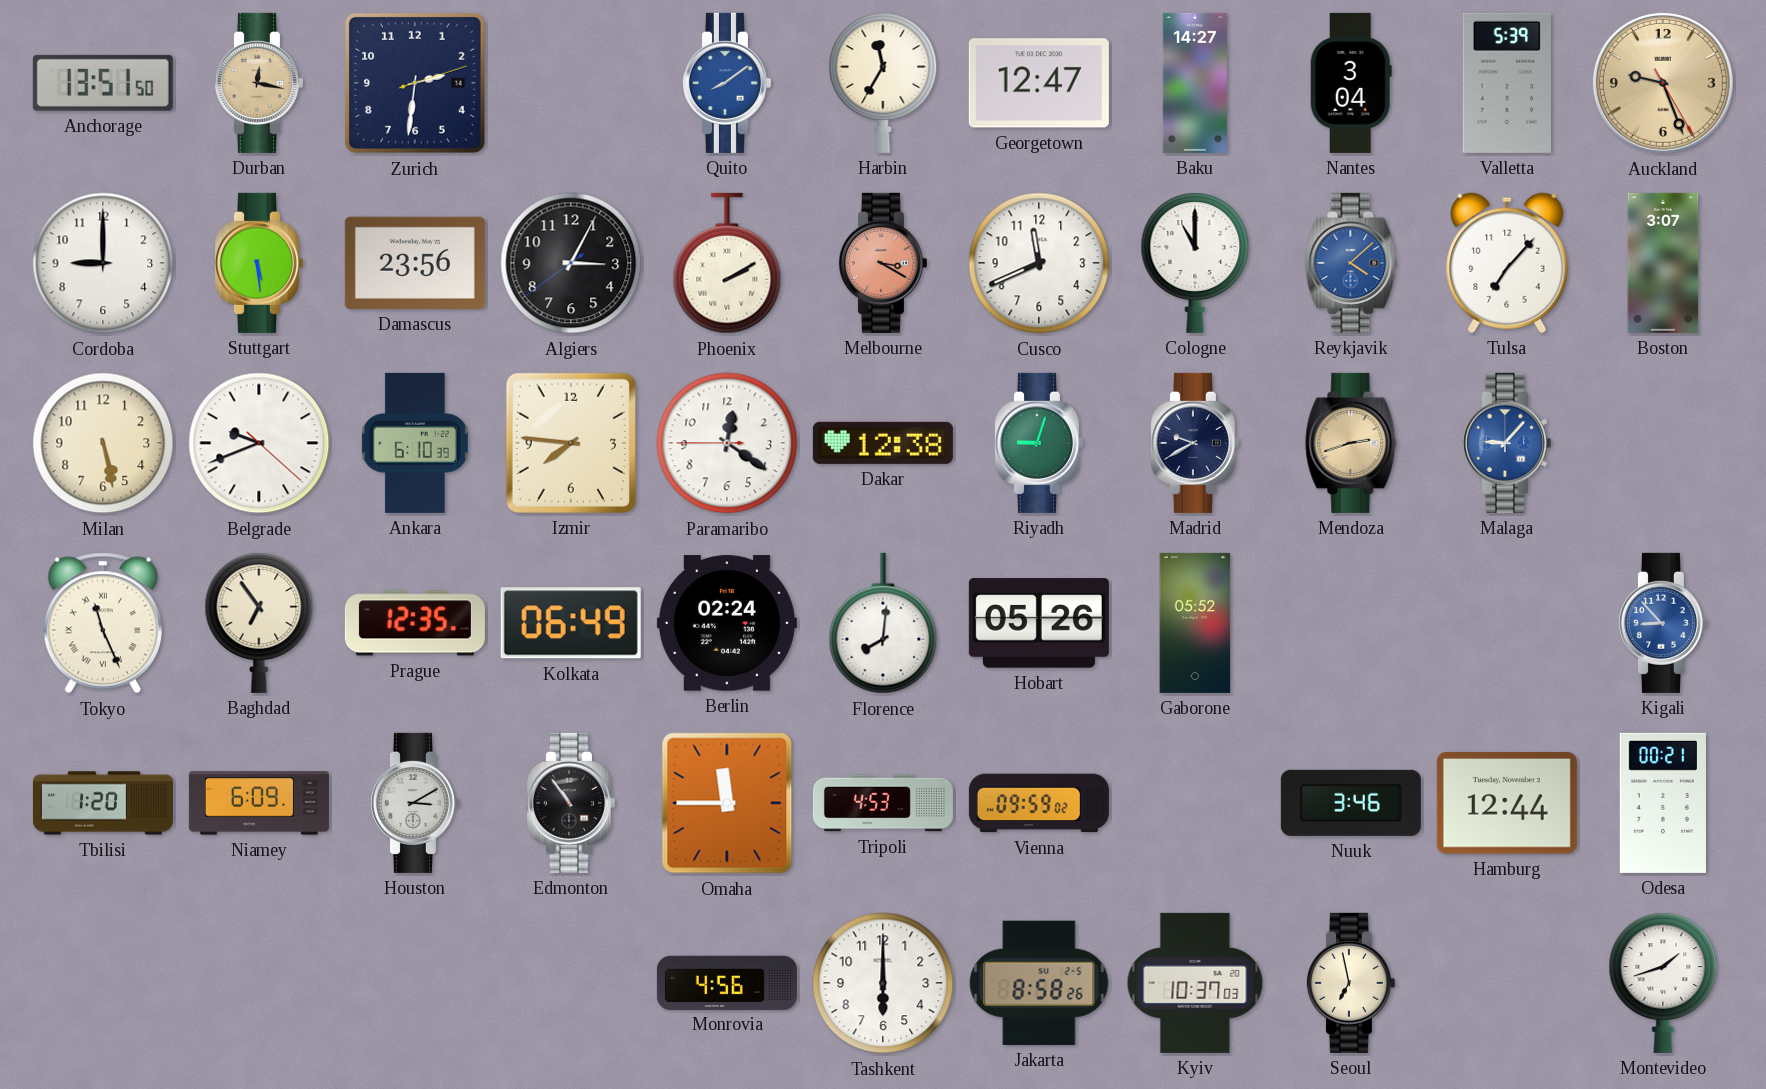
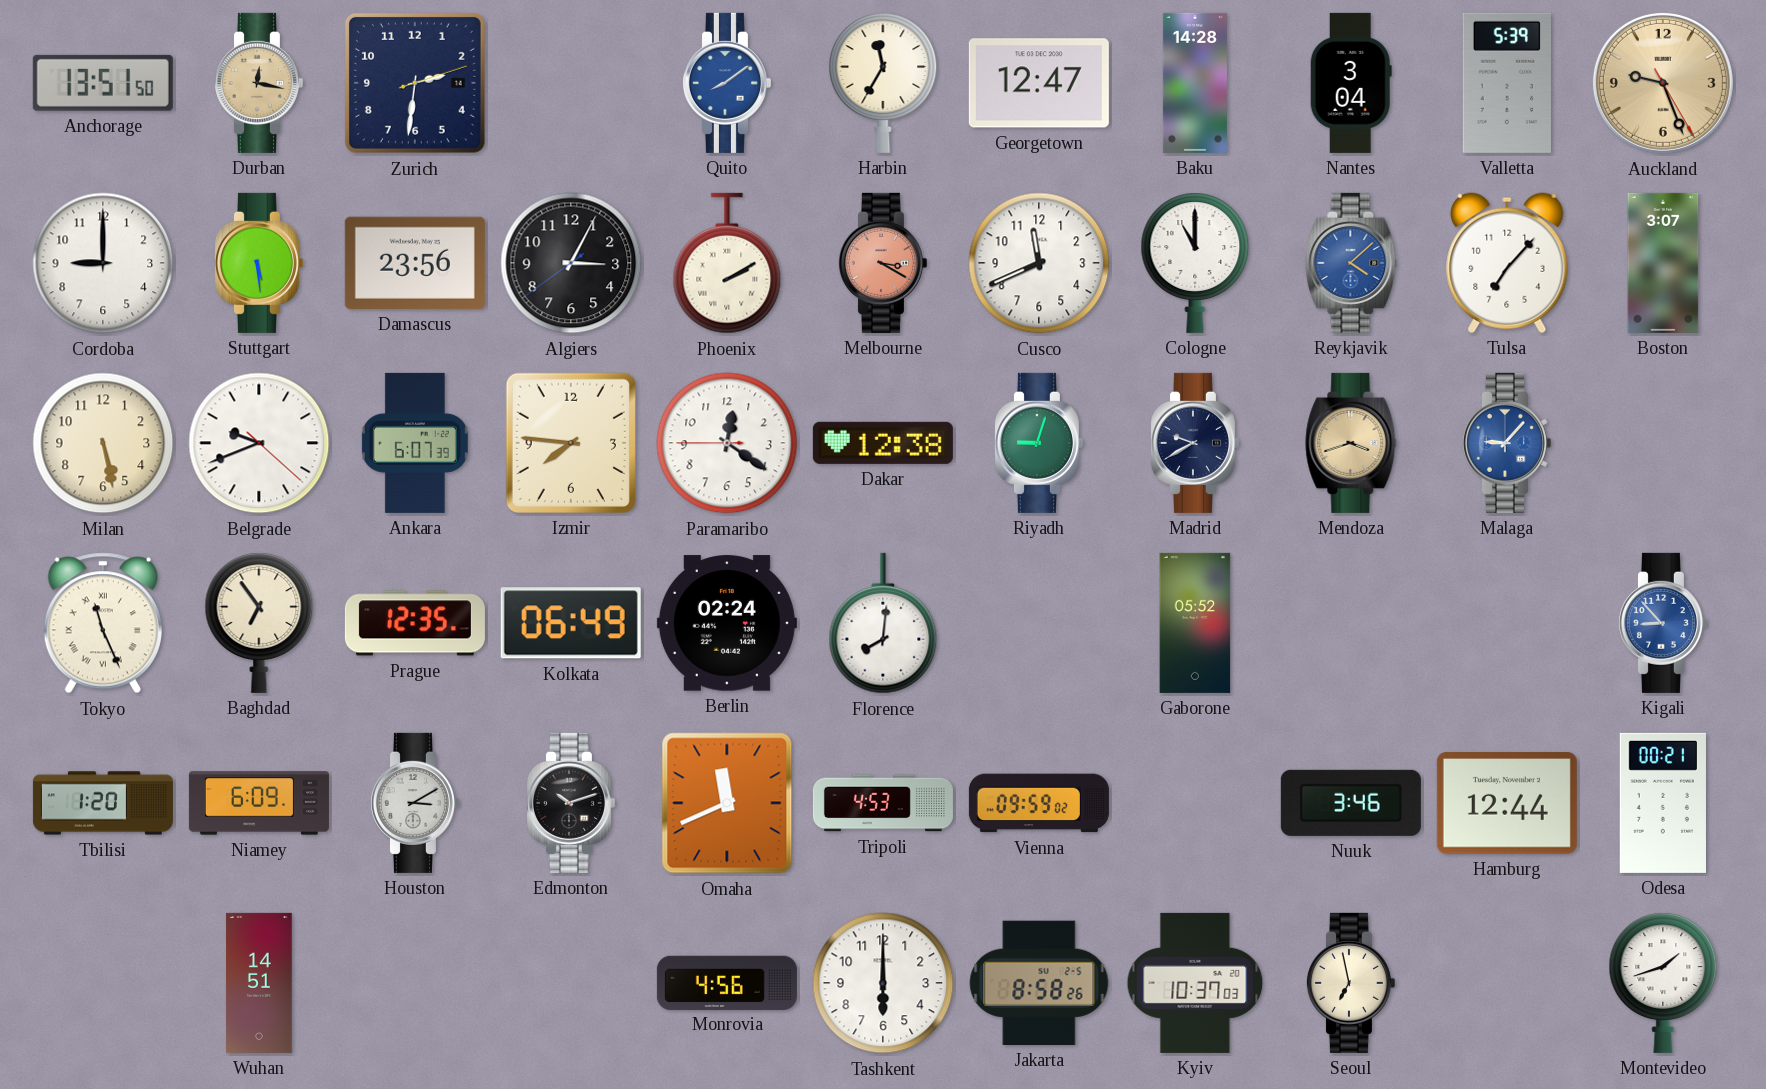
Baku: 14:27 -> 14:28
Ankara: 6:10 -> 6:07
Mendoza: 2:42 -> 3:42
Hobart: 05:26 -> none
Edmonton: 10:54 -> 10:12
Omaha: 11:45 -> 11:41
Wuhan: none -> 14:51
